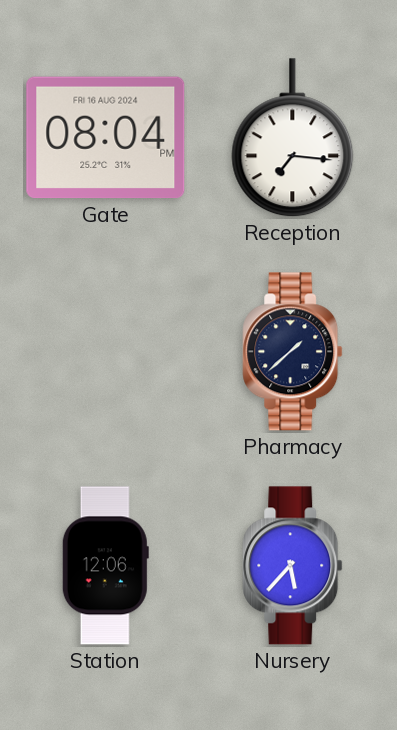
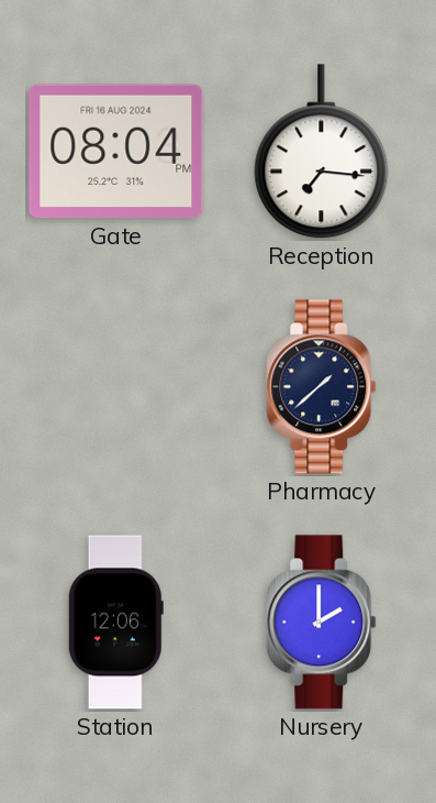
Nursery: 5:37 -> 2:00
